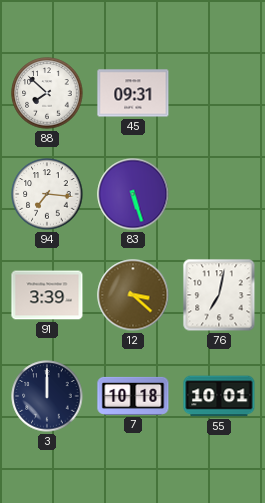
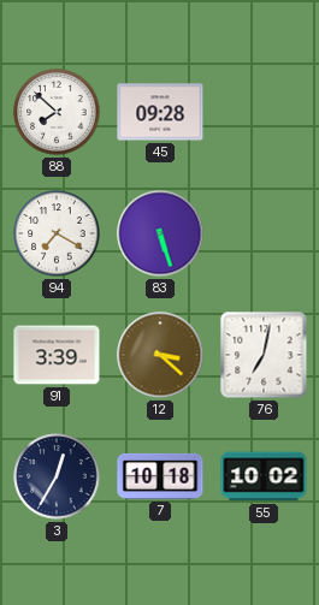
45: 09:31 -> 09:28
94: 7:16 -> 7:20
3: 12:00 -> 12:35
55: 10:01 -> 10:02
